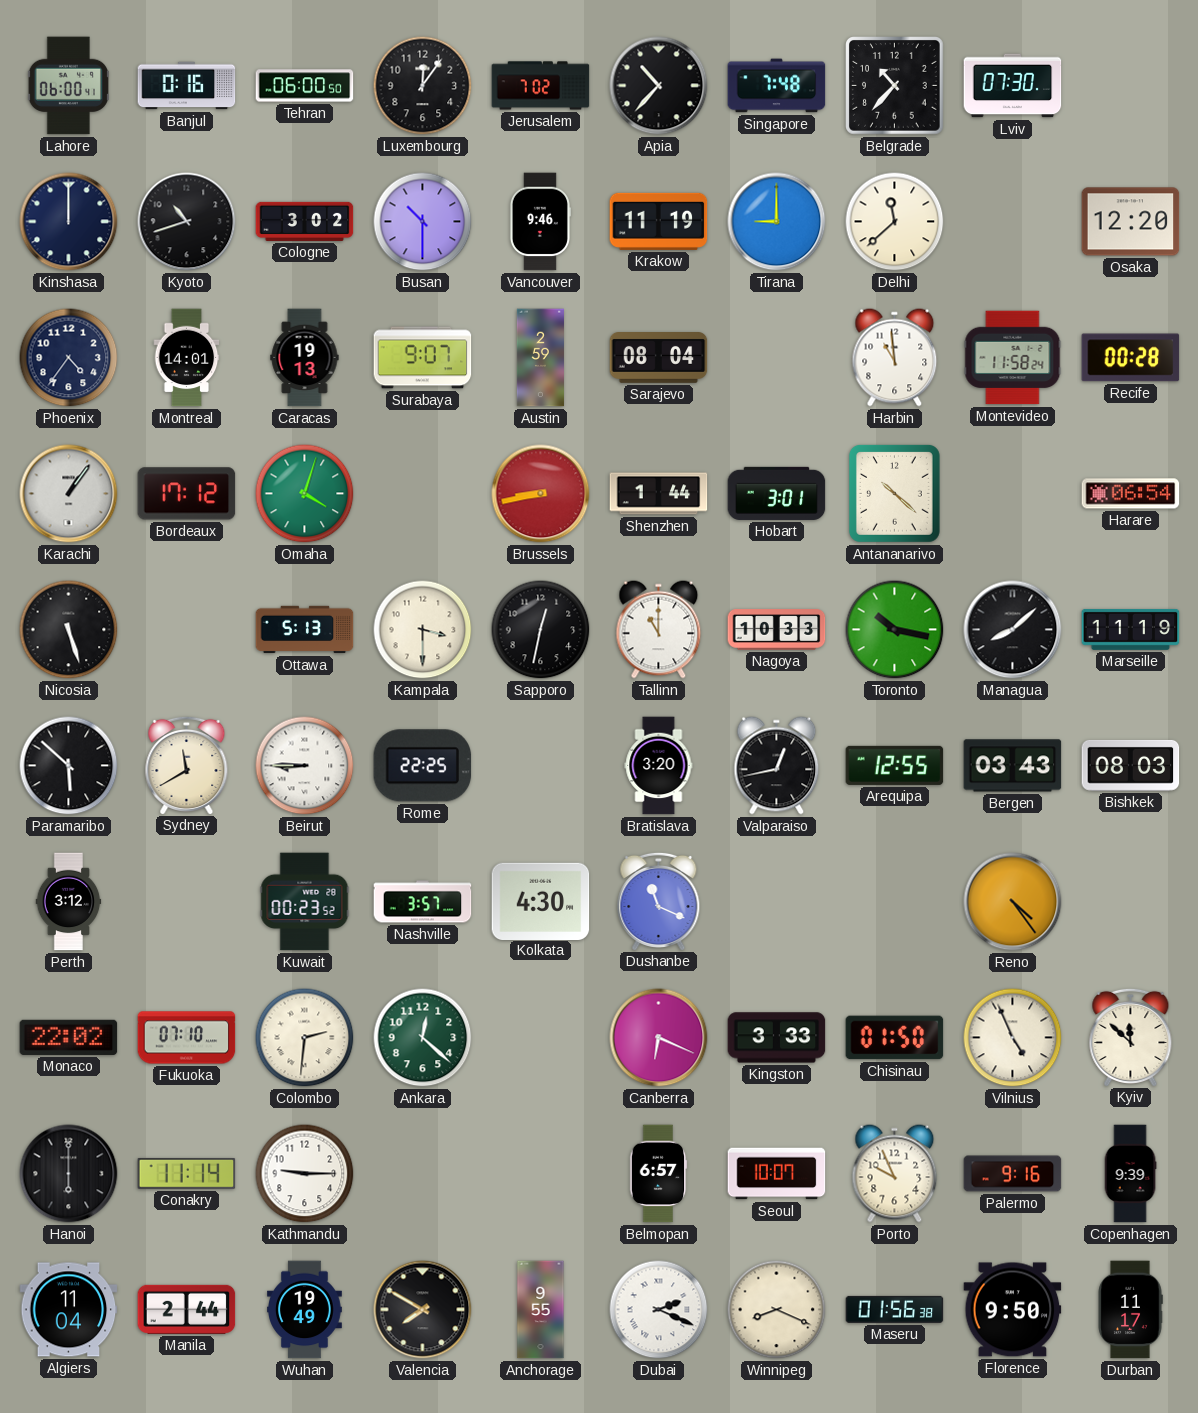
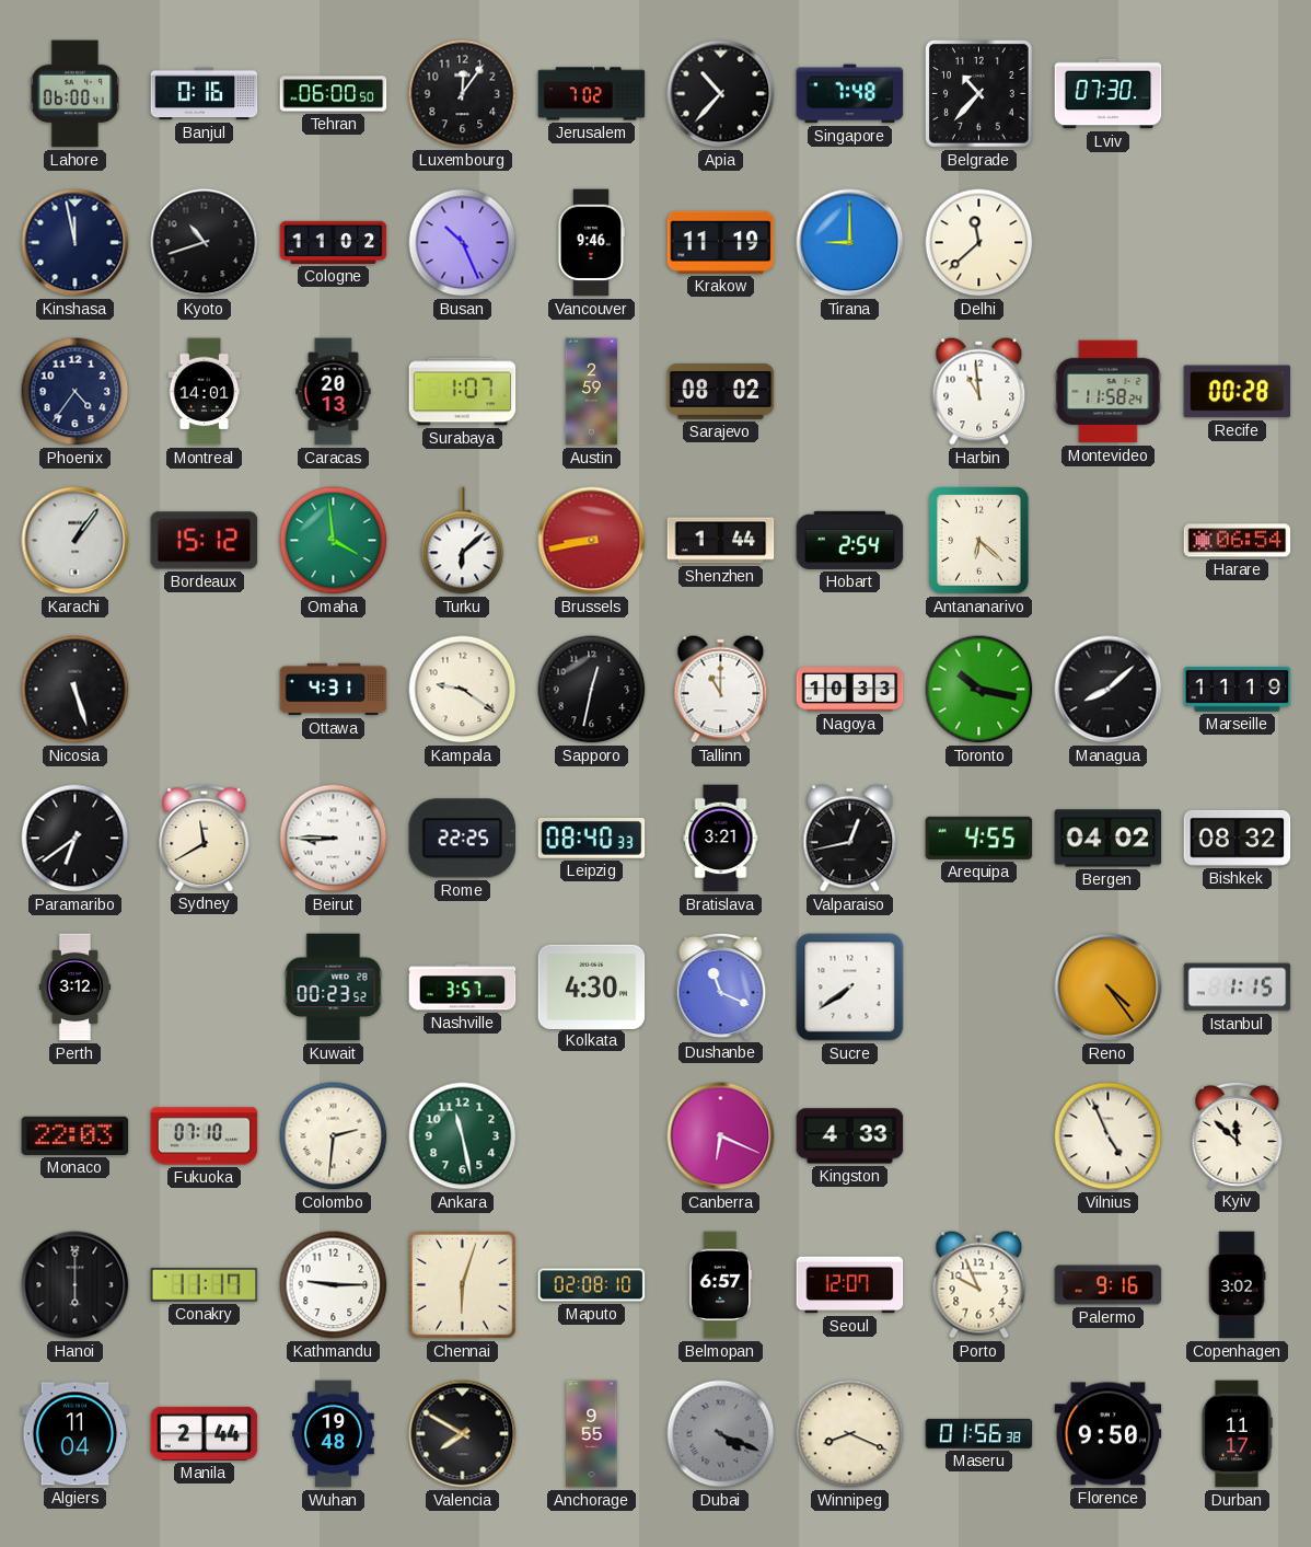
Kinshasa: 12:00 -> 11:58
Cologne: 3:02 -> 11:02
Busan: 10:30 -> 10:26
Osaka: 12:20 -> none
Caracas: 19:13 -> 20:13
Surabaya: 9:07 -> 1:07
Sarajevo: 08:04 -> 08:02
Bordeaux: 17:12 -> 15:12
Omaha: 4:03 -> 3:59
Turku: none -> 6:08
Hobart: 3:01 -> 2:54
Antananarivo: 10:22 -> 6:22
Ottawa: 5:13 -> 4:31
Kampala: 3:30 -> 9:21
Paramaribo: 5:52 -> 6:39
Leipzig: none -> 08:40
Bratislava: 3:20 -> 3:21
Arequipa: 12:55 -> 4:55
Bergen: 03:43 -> 04:02
Bishkek: 08:03 -> 08:32
Sucre: none -> 7:39
Istanbul: none -> 1:15
Monaco: 22:02 -> 22:03
Ankara: 12:22 -> 11:28
Kingston: 3:33 -> 4:33
Chisinau: 01:50 -> none
Conakry: 11:14 -> 11:17
Chennai: none -> 6:03
Maputo: none -> 02:08
Seoul: 10:07 -> 12:07
Copenhagen: 9:39 -> 3:02
Wuhan: 19:49 -> 19:48
Dubai: 2:19 -> 4:19
Dubai dial: white -> grey
